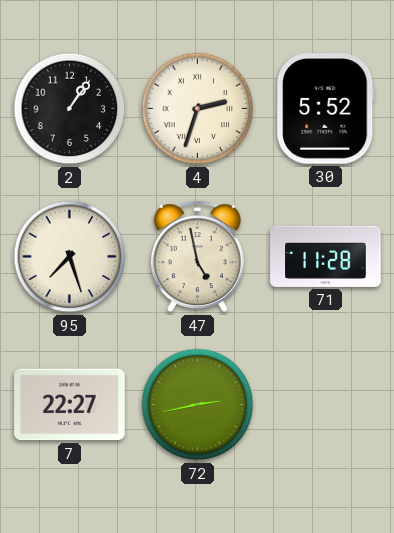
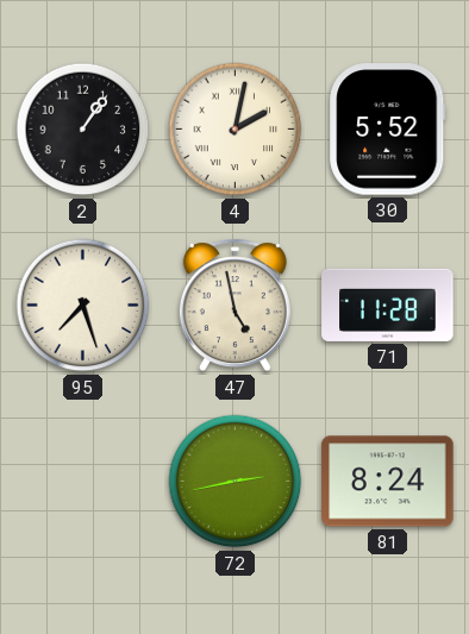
4: 2:33 -> 2:02
7: 22:27 -> none
81: none -> 8:24
